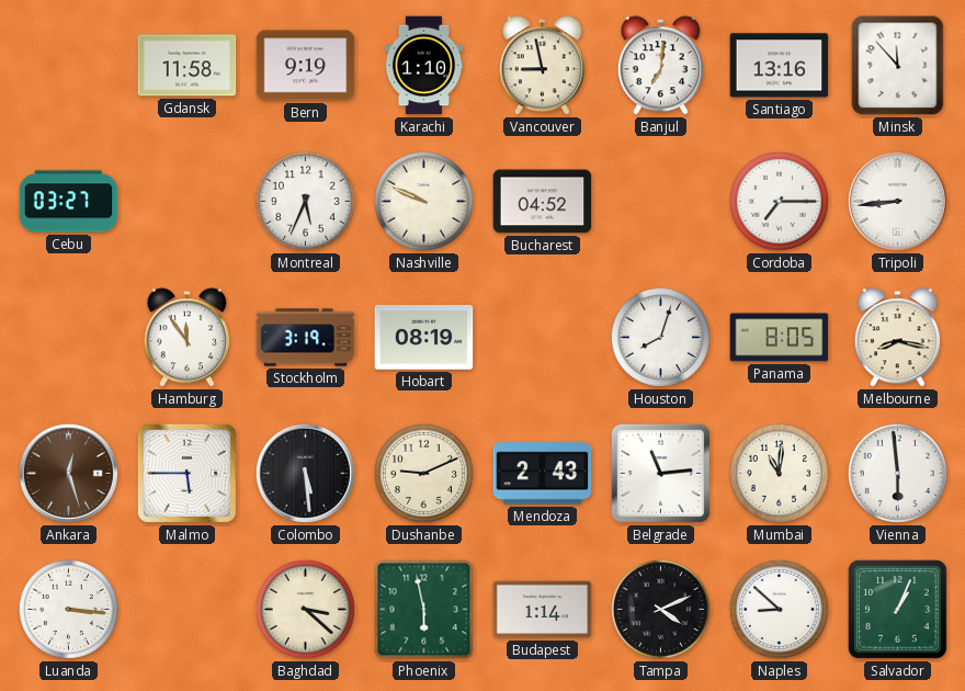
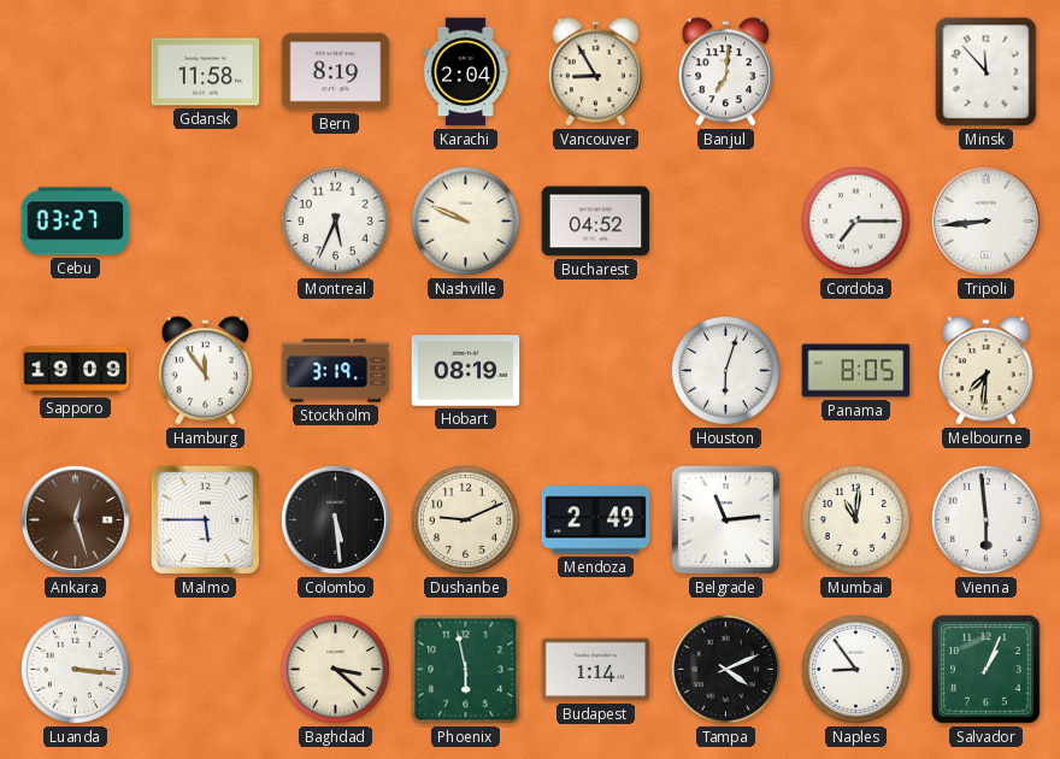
Bern: 9:19 -> 8:19
Karachi: 1:10 -> 2:04
Vancouver: 8:58 -> 8:55
Santiago: 13:16 -> none
Sapporo: none -> 19:09
Houston: 8:03 -> 6:03
Melbourne: 8:17 -> 7:31
Mendoza: 2:43 -> 2:49
Naples: 8:52 -> 8:54
